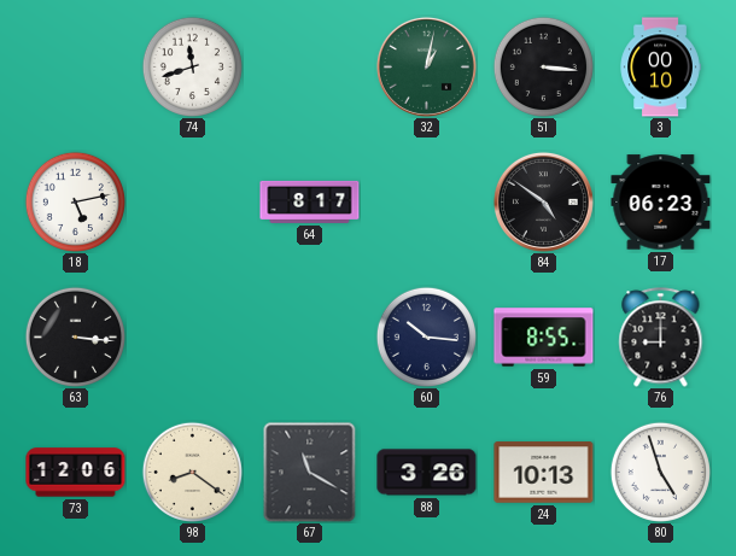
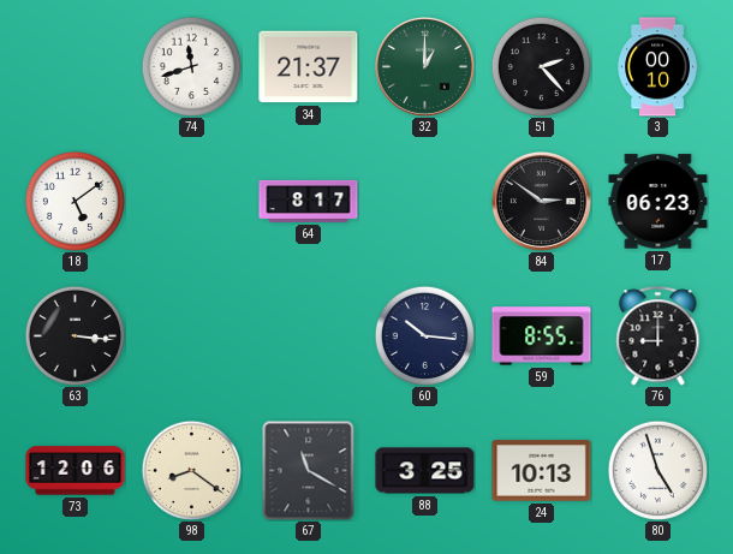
34: none -> 21:37
32: 1:02 -> 1:00
51: 3:16 -> 2:23
18: 5:13 -> 5:09
84: 4:51 -> 2:51
88: 3:26 -> 3:25
